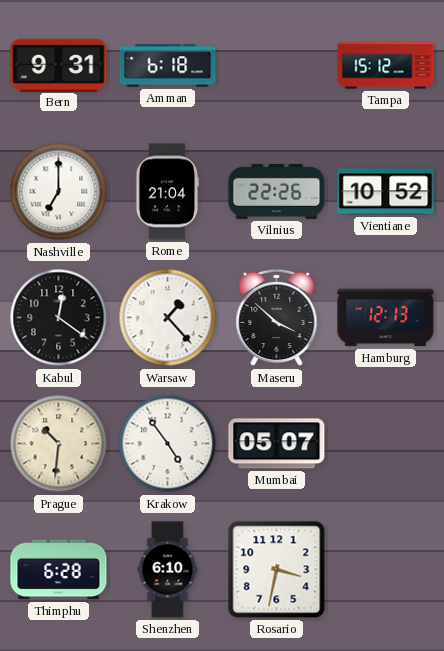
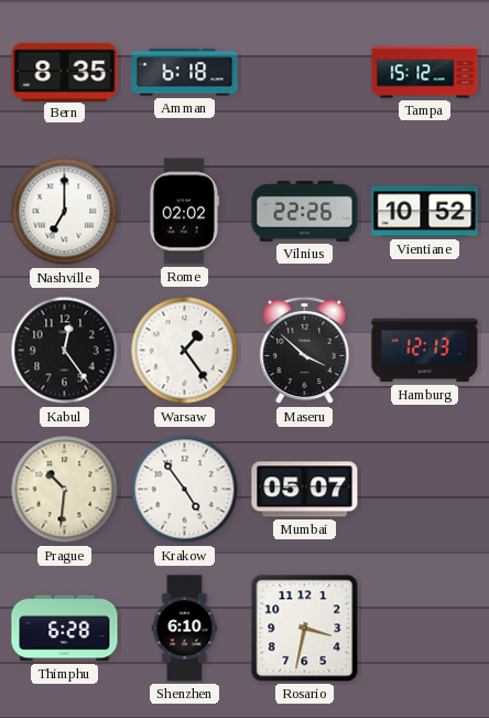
Bern: 9:31 -> 8:35
Rome: 21:04 -> 02:02
Kabul: 12:21 -> 12:24
Warsaw: 1:23 -> 1:24
